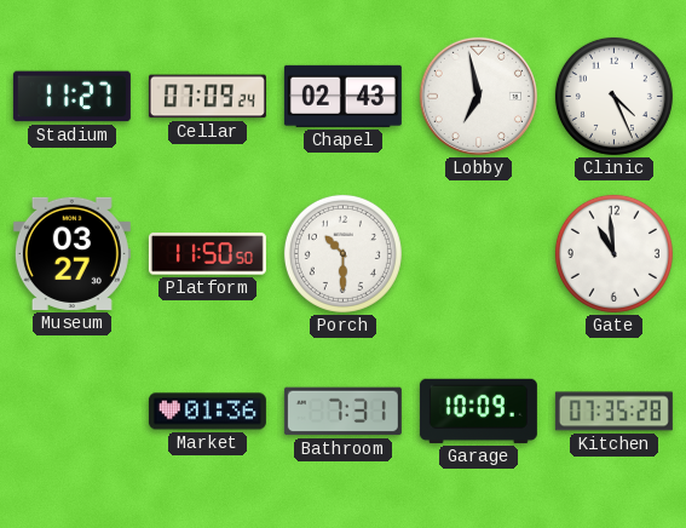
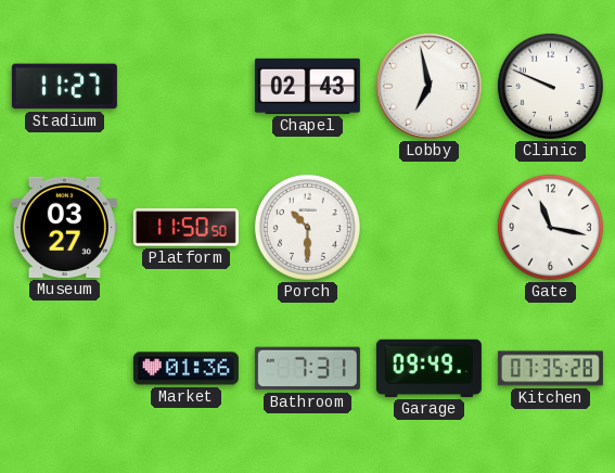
Cellar: 07:09 -> none
Clinic: 4:26 -> 9:49
Gate: 10:59 -> 11:17
Garage: 10:09 -> 09:49
